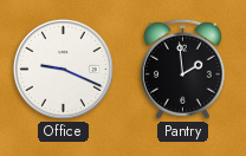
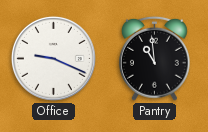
Pantry: 1:59 -> 10:59
